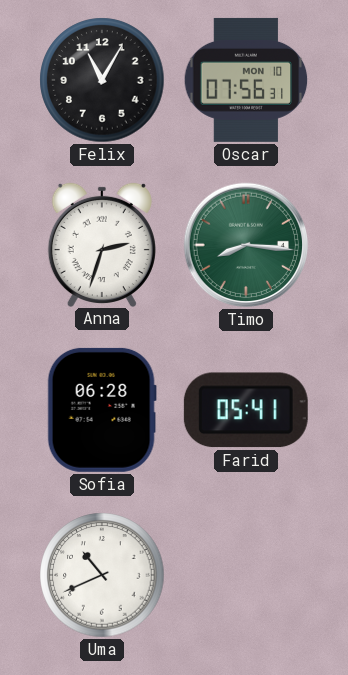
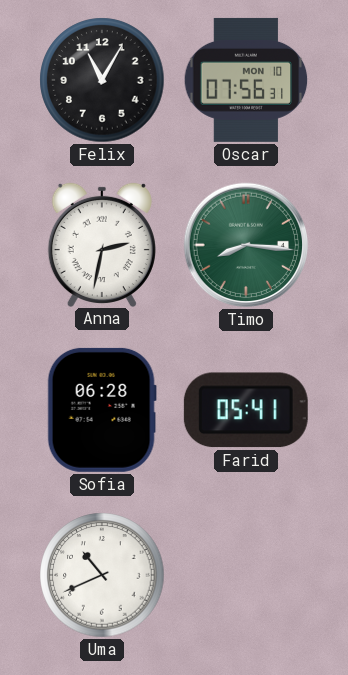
Anna: 2:33 -> 2:32
